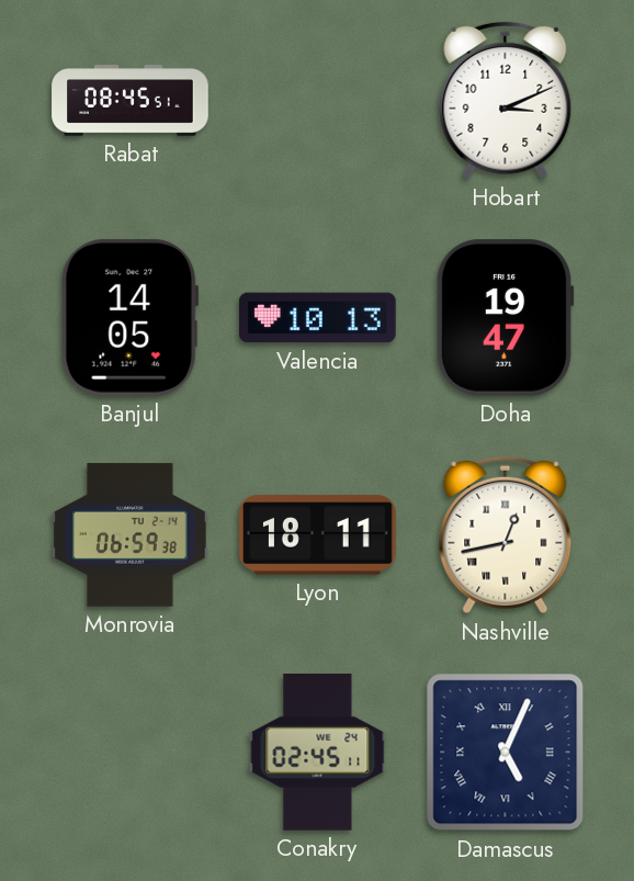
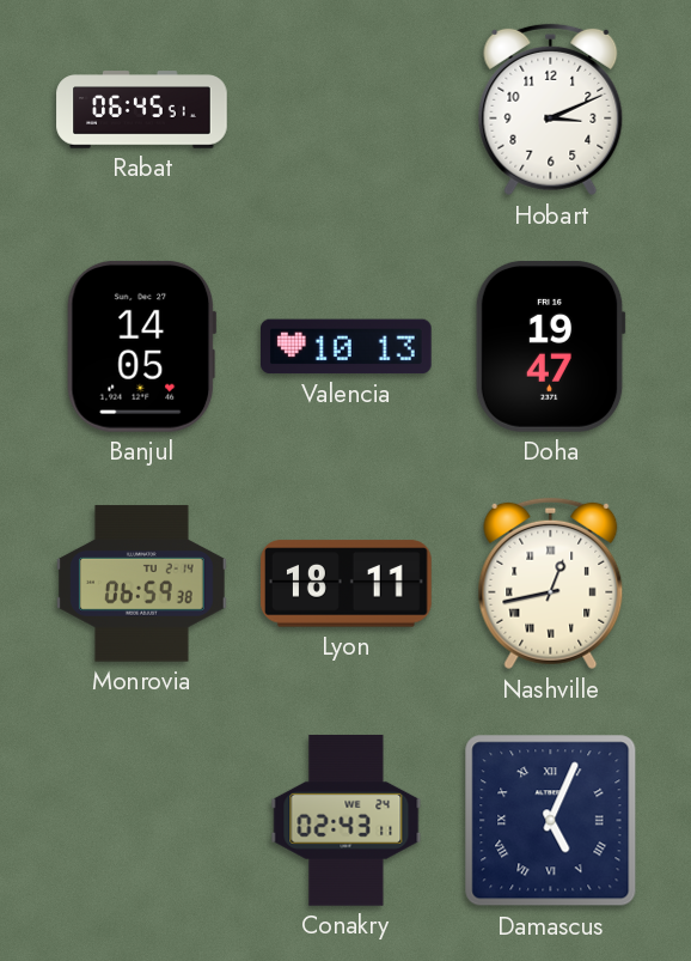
Rabat: 08:45 -> 06:45
Conakry: 02:45 -> 02:43
